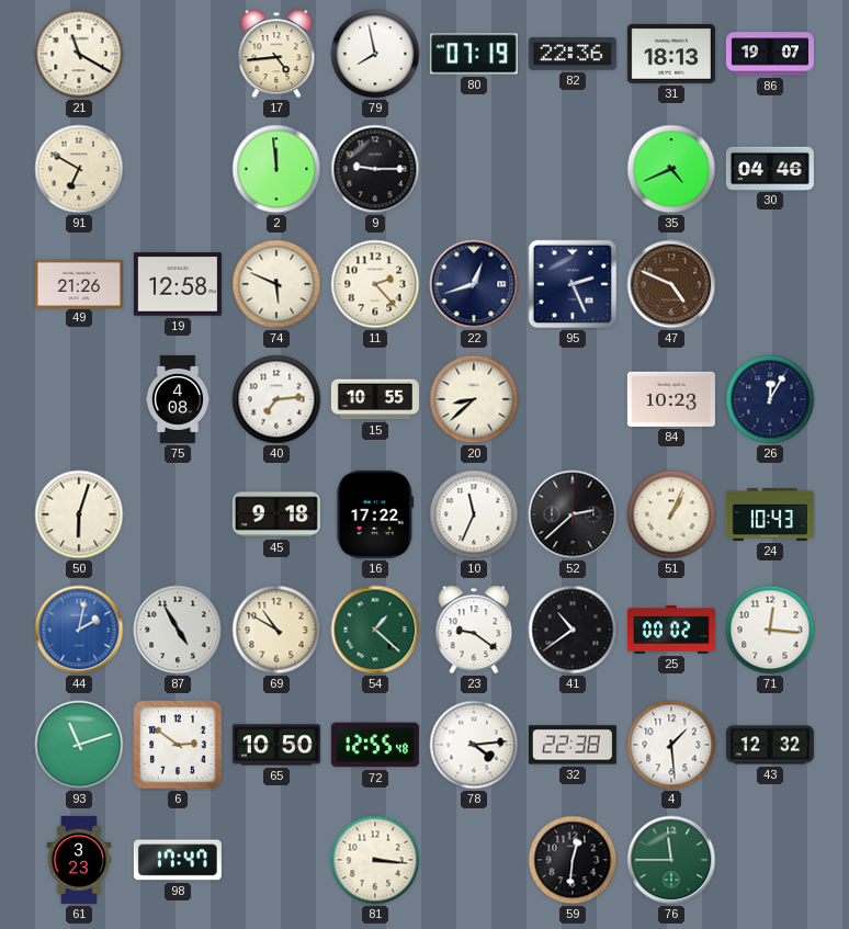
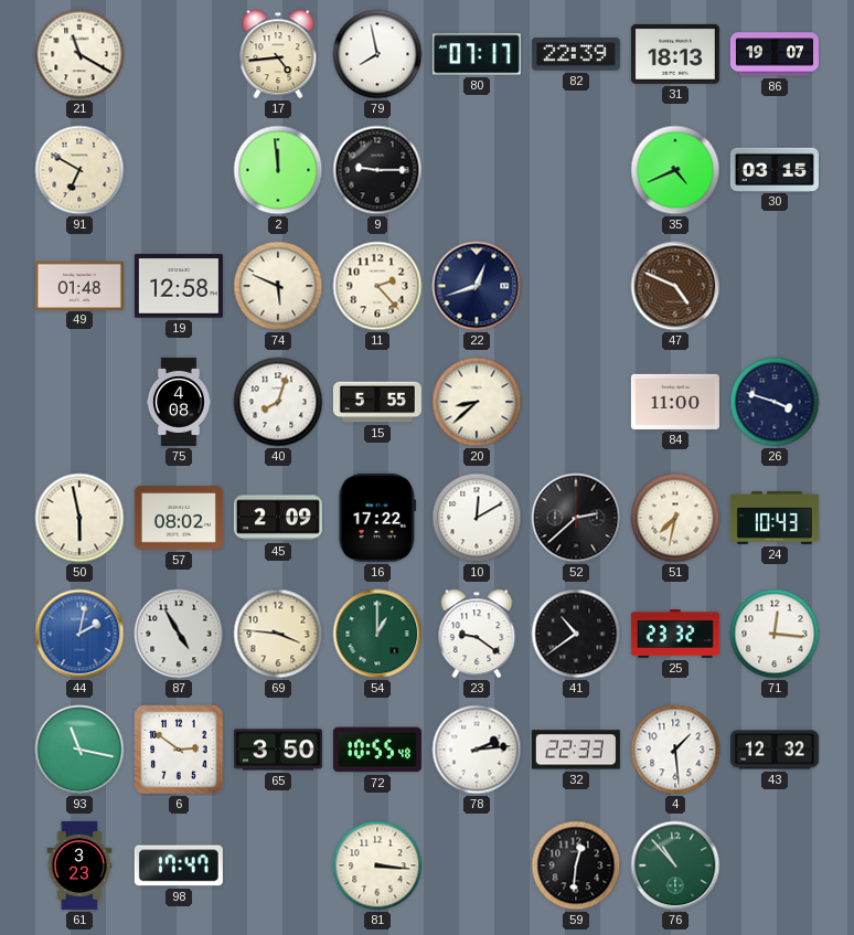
80: 07:19 -> 07:17
82: 22:36 -> 22:39
30: 04:46 -> 03:15
49: 21:26 -> 01:48
95: 2:26 -> none
40: 7:14 -> 8:03
15: 10:55 -> 5:55
84: 10:23 -> 11:00
26: 12:05 -> 3:48
50: 6:03 -> 5:58
57: none -> 08:02
45: 9:18 -> 2:09
10: 11:34 -> 12:10
51: 1:04 -> 7:32
69: 10:50 -> 3:46
54: 1:22 -> 1:00
25: 00:02 -> 23:32
93: 11:12 -> 11:17
65: 10:50 -> 3:50
72: 12:55 -> 10:55
78: 4:14 -> 2:14
32: 22:38 -> 22:33
76: 11:45 -> 10:53
